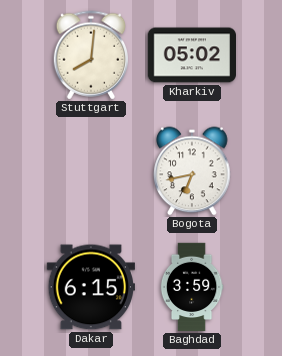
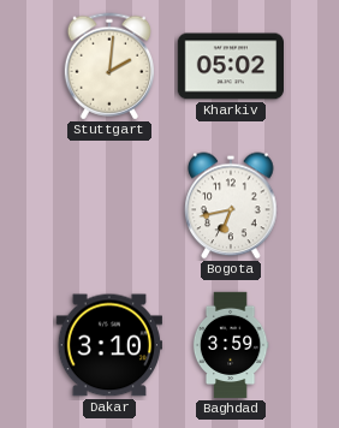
Stuttgart: 8:01 -> 2:01
Dakar: 6:15 -> 3:10
